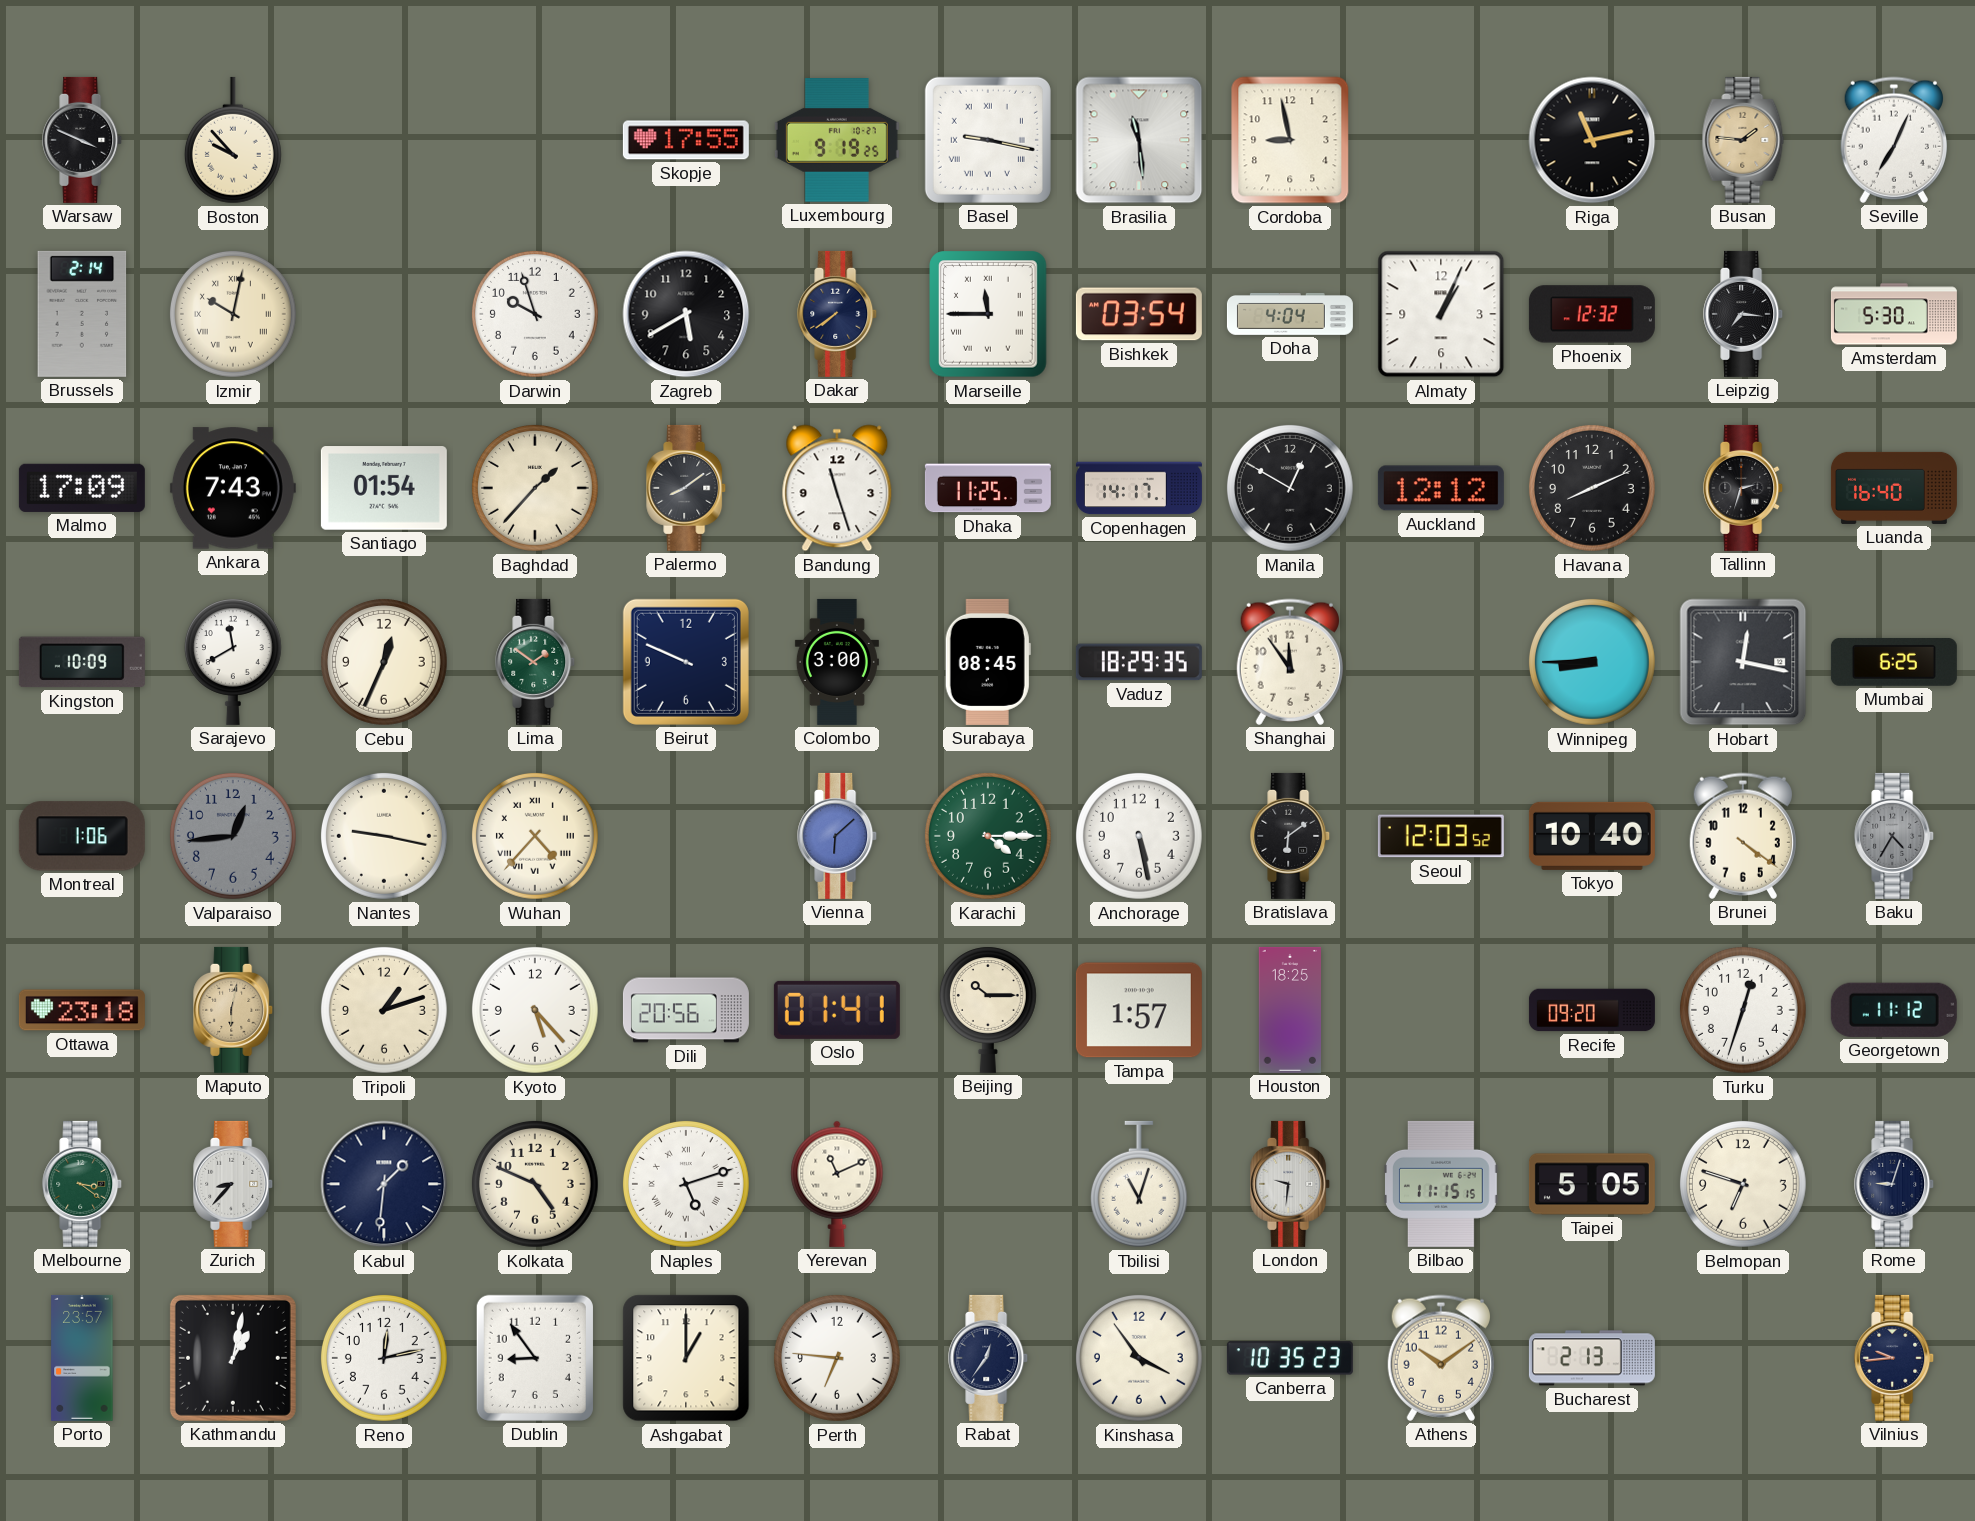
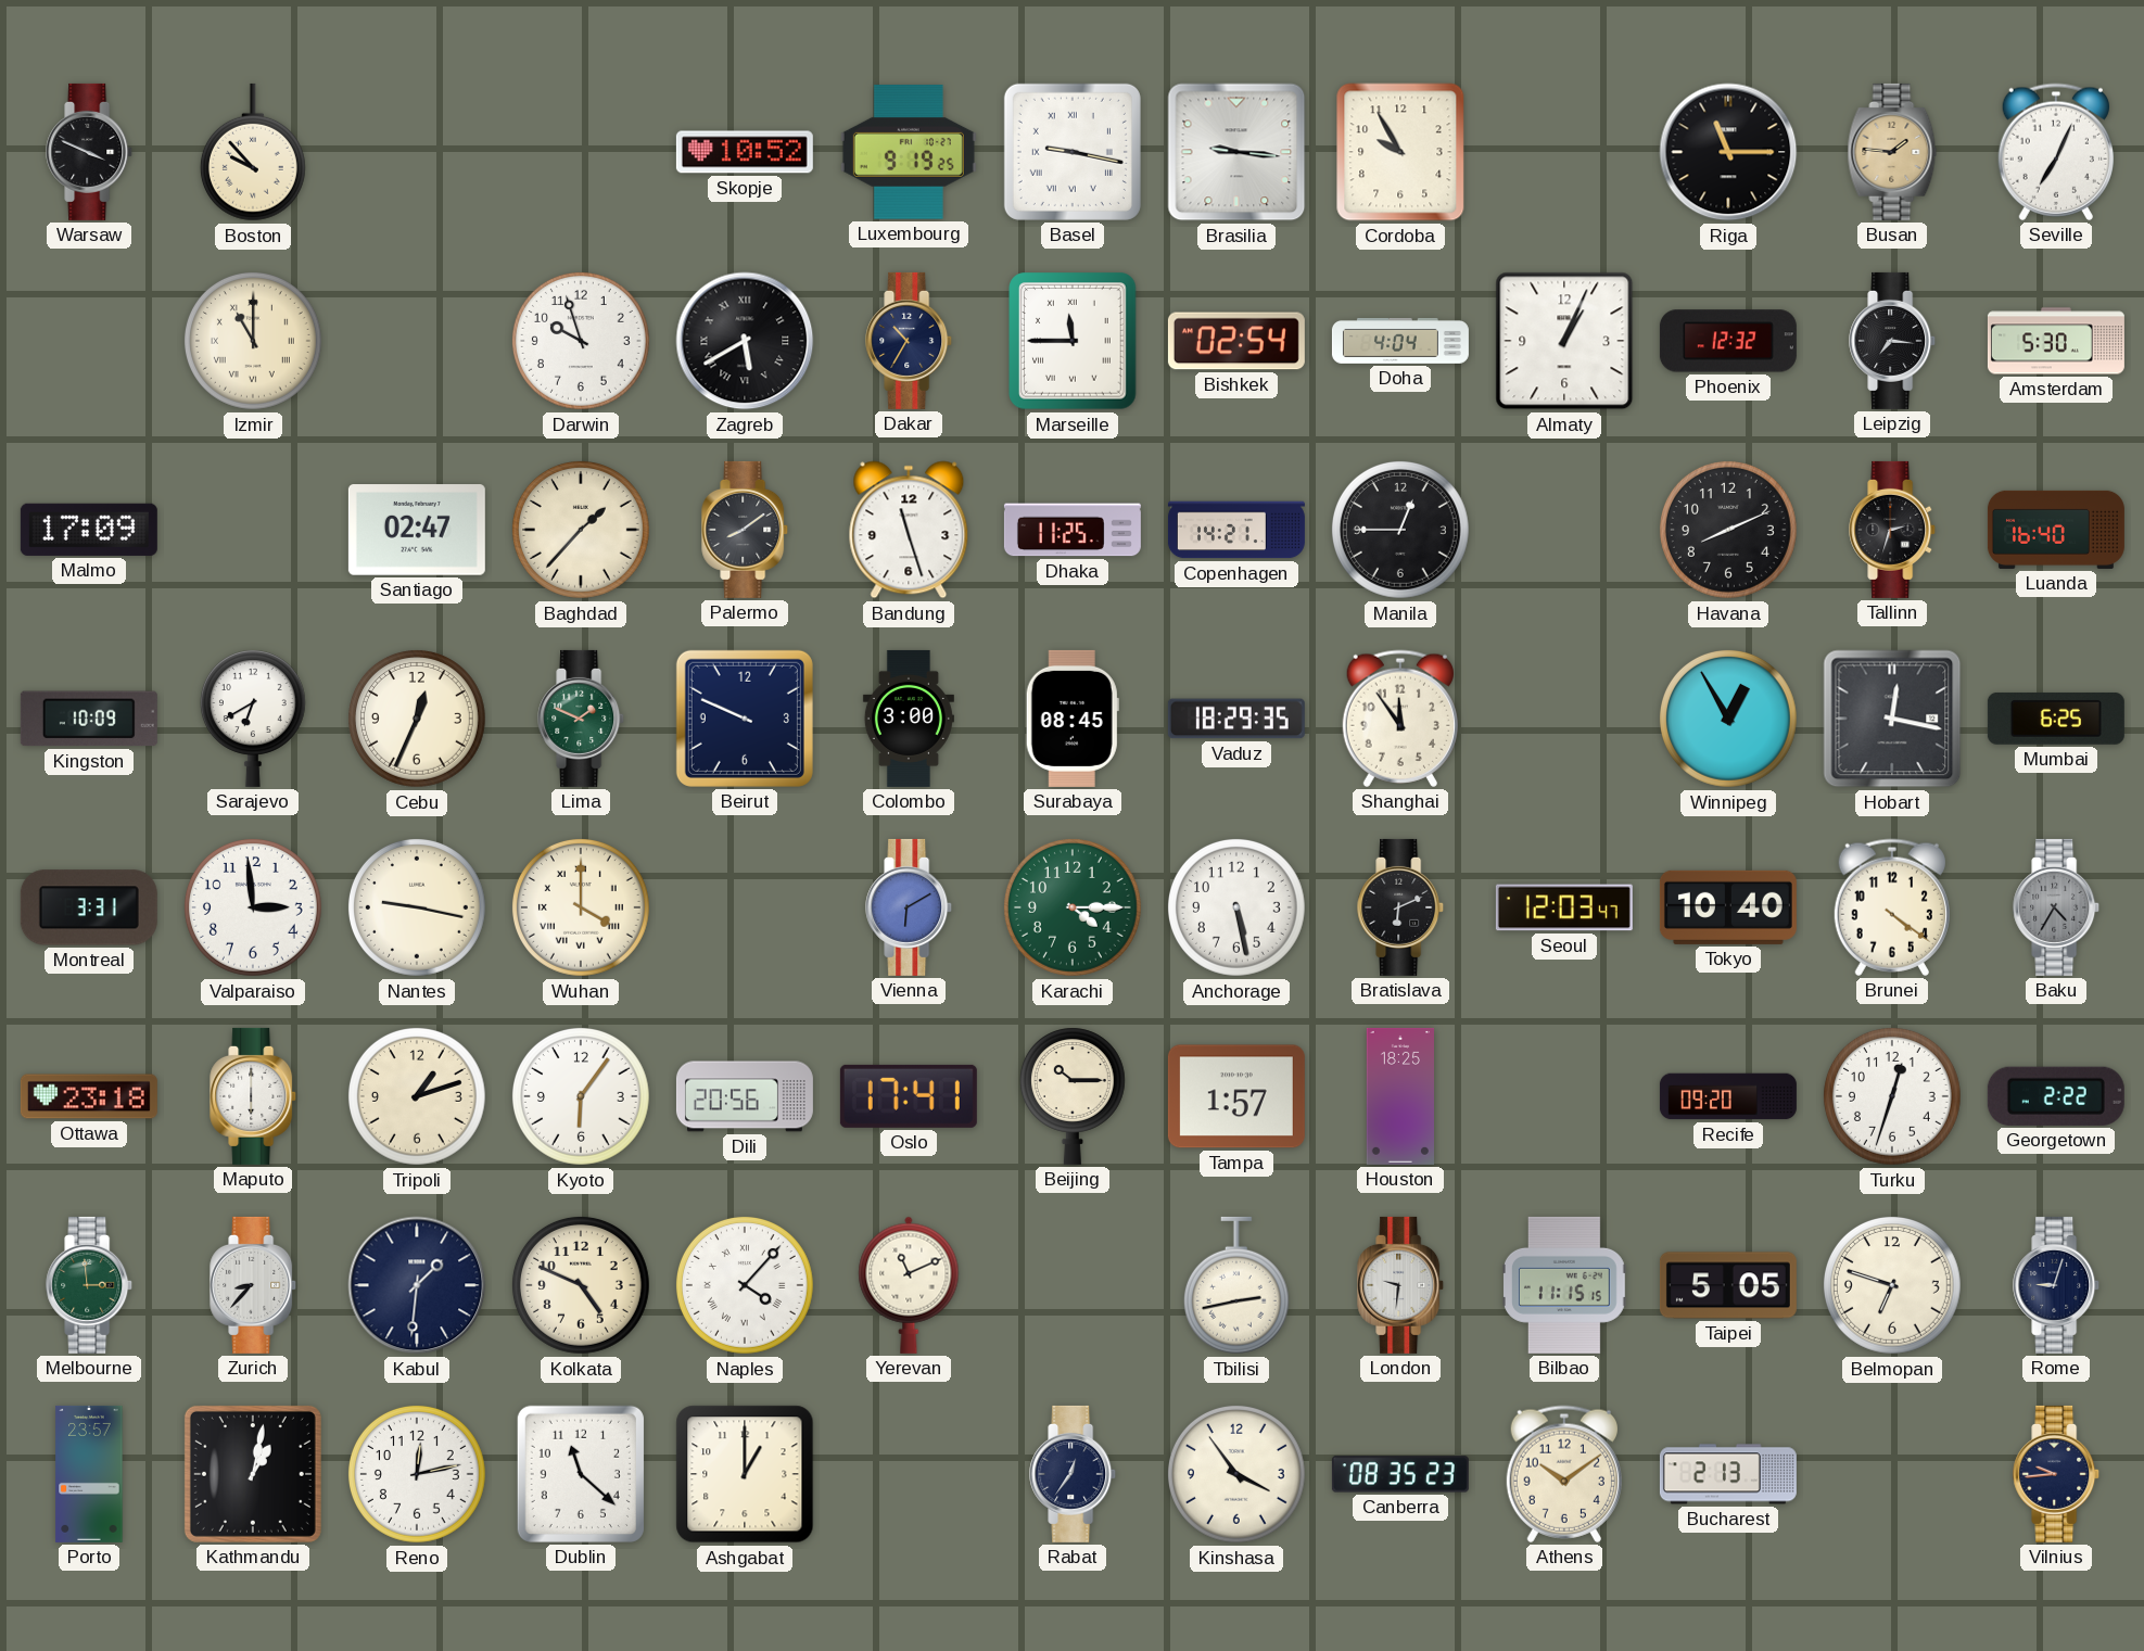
Skopje: 17:55 -> 10:52
Brasilia: 11:29 -> 9:16
Cordoba: 8:58 -> 9:55
Riga: 11:13 -> 11:15
Brussels: 2:14 -> none
Izmir: 10:02 -> 11:00
Zagreb numerals: Arabic -> Roman
Dakar: 7:39 -> 10:35
Bishkek: 03:54 -> 02:54
Ankara: 7:43 -> none
Santiago: 01:54 -> 02:47
Copenhagen: 14:17 -> 14:21
Manila: 12:50 -> 12:45
Auckland: 12:12 -> none
Sarajevo: 11:40 -> 6:40
Lima: 1:51 -> 1:49
Winnipeg: 8:45 -> 12:55
Montreal: 1:06 -> 3:31
Valparaiso: 12:44 -> 2:59
Valparaiso dial: grey -> white
Wuhan: 4:37 -> 4:00
Vienna: 6:08 -> 6:10
Bratislava: 6:09 -> 6:11
Seoul: 12:03:52 -> 12:03:47
Maputo: 6:02 -> 6:00
Maputo dial: champagne -> white
Kyoto: 5:23 -> 6:06
Oslo: 01:41 -> 17:41
Georgetown: 11:12 -> 2:22
Melbourne: 3:21 -> 2:59
Naples: 5:12 -> 4:07
Tbilisi: 11:03 -> 2:43
Dublin: 8:54 -> 11:22
Perth: 6:46 -> none
Canberra: 10:35 -> 08:35
